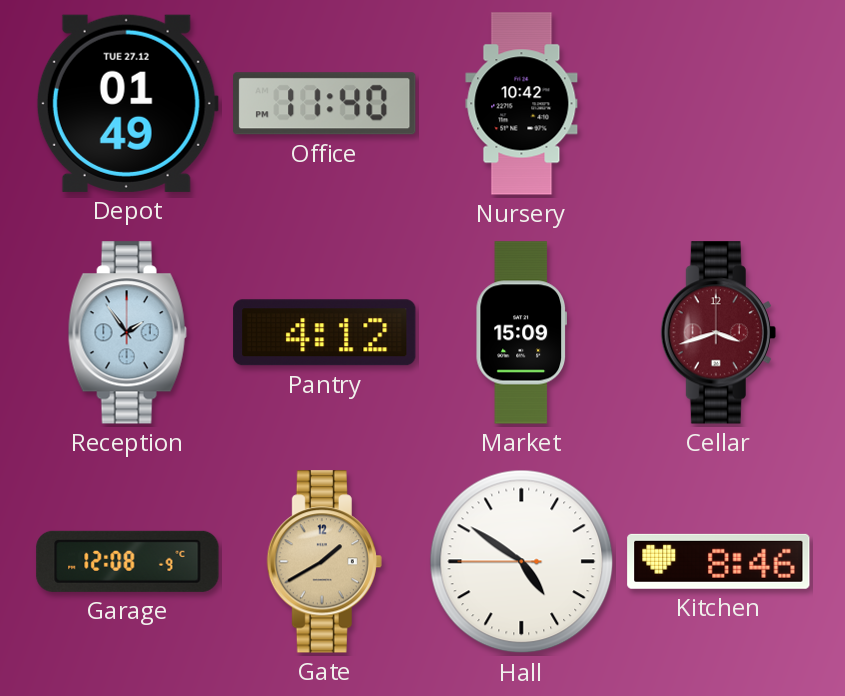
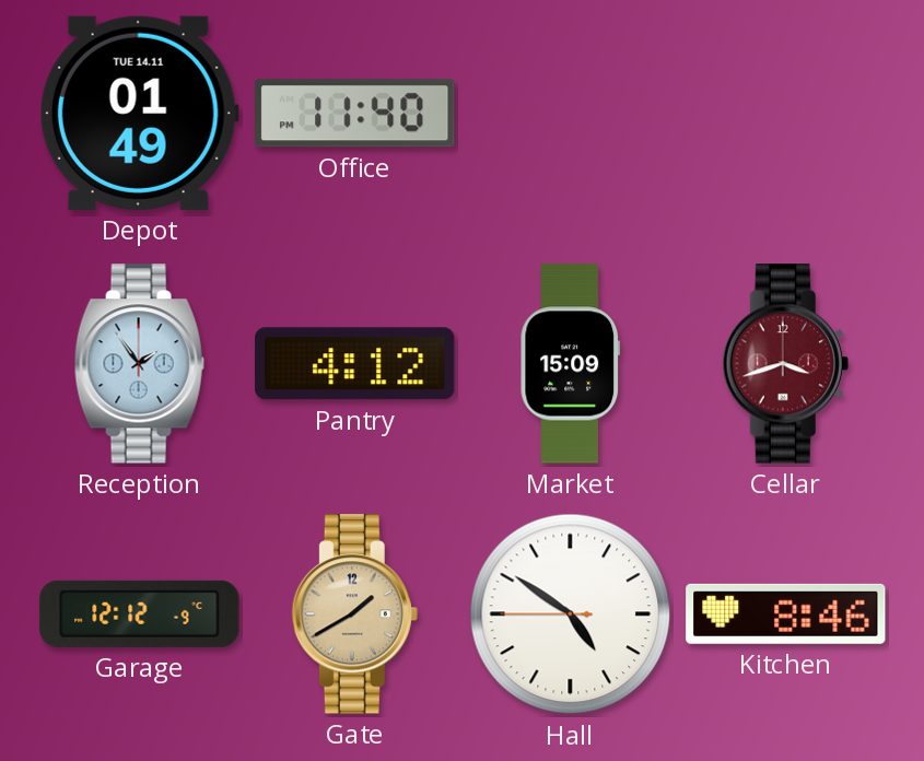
Depot date: TUE 27.12 -> TUE 14.11
Nursery: 10:42 -> none
Garage: 12:08 -> 12:12
